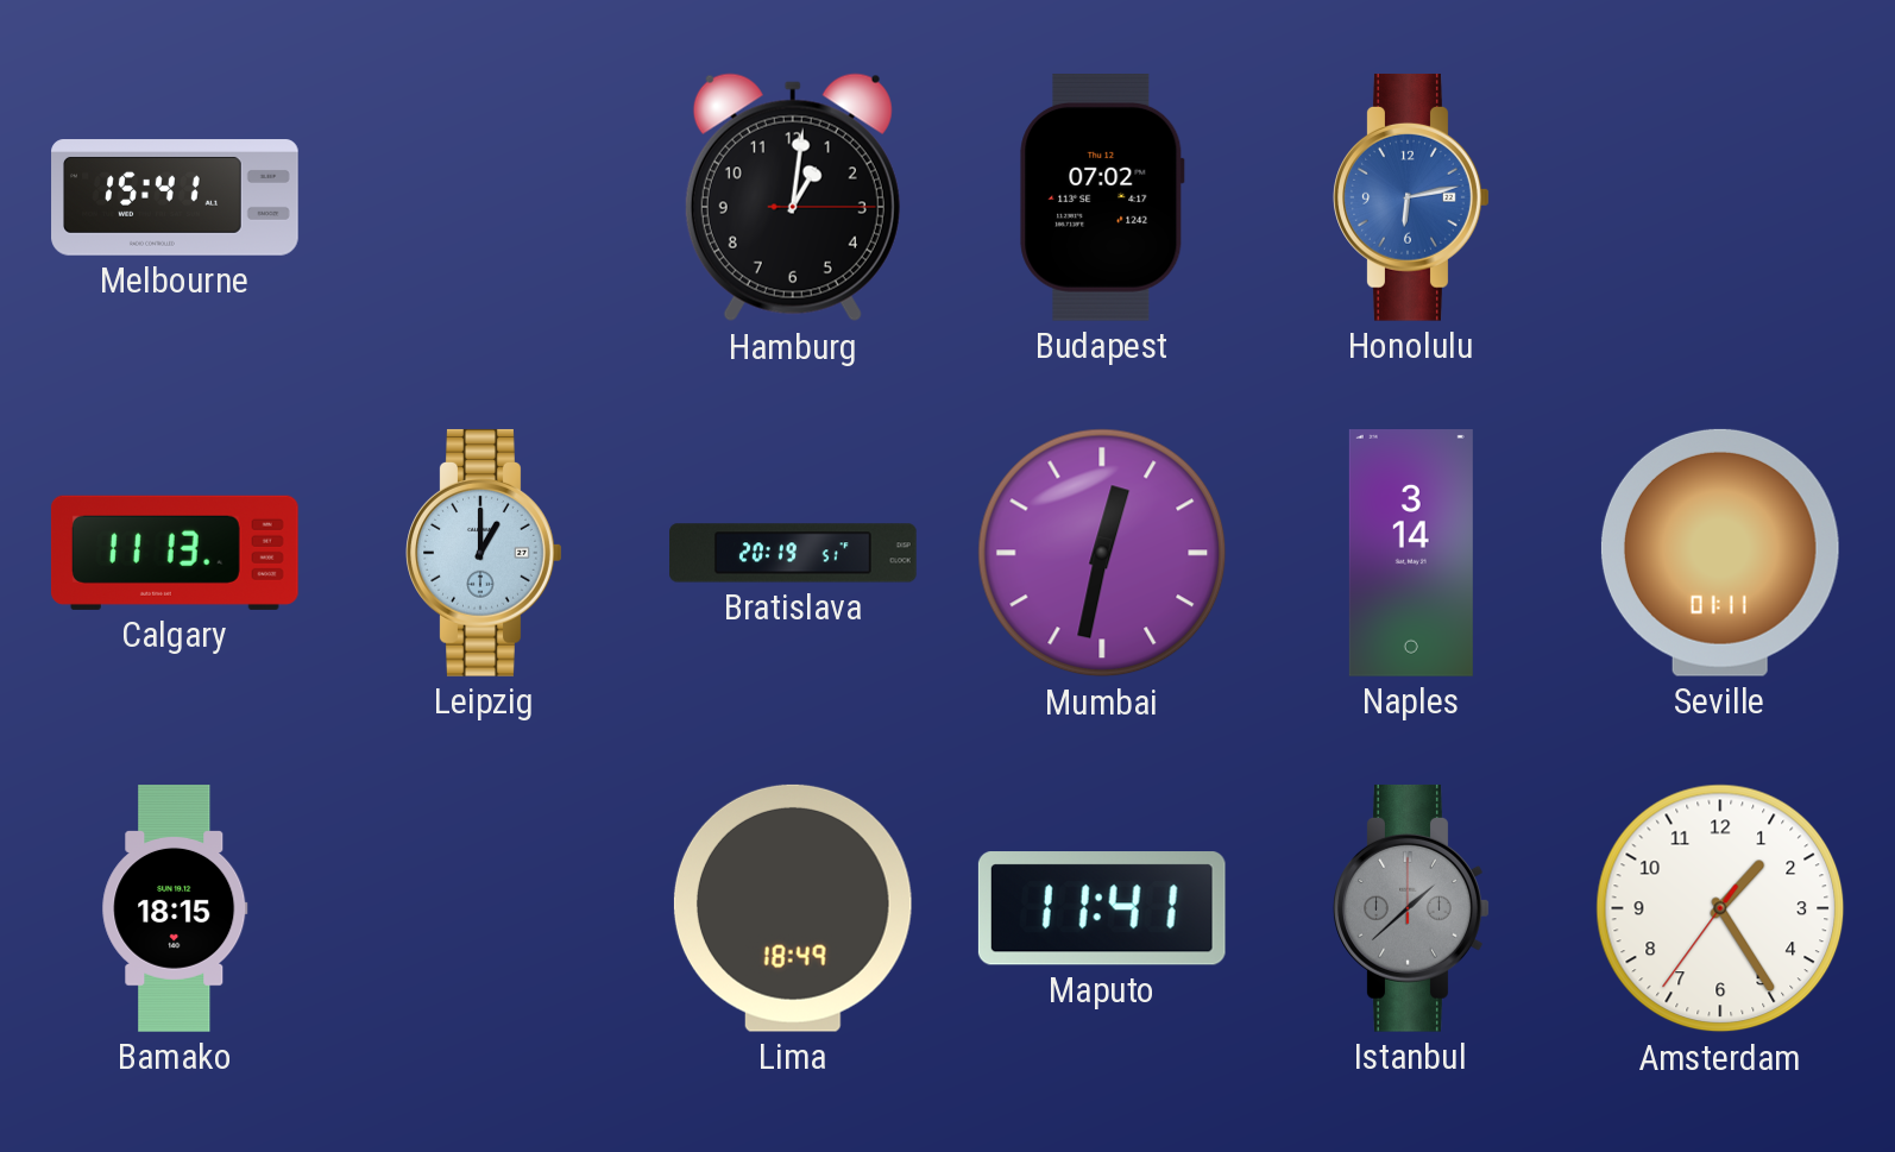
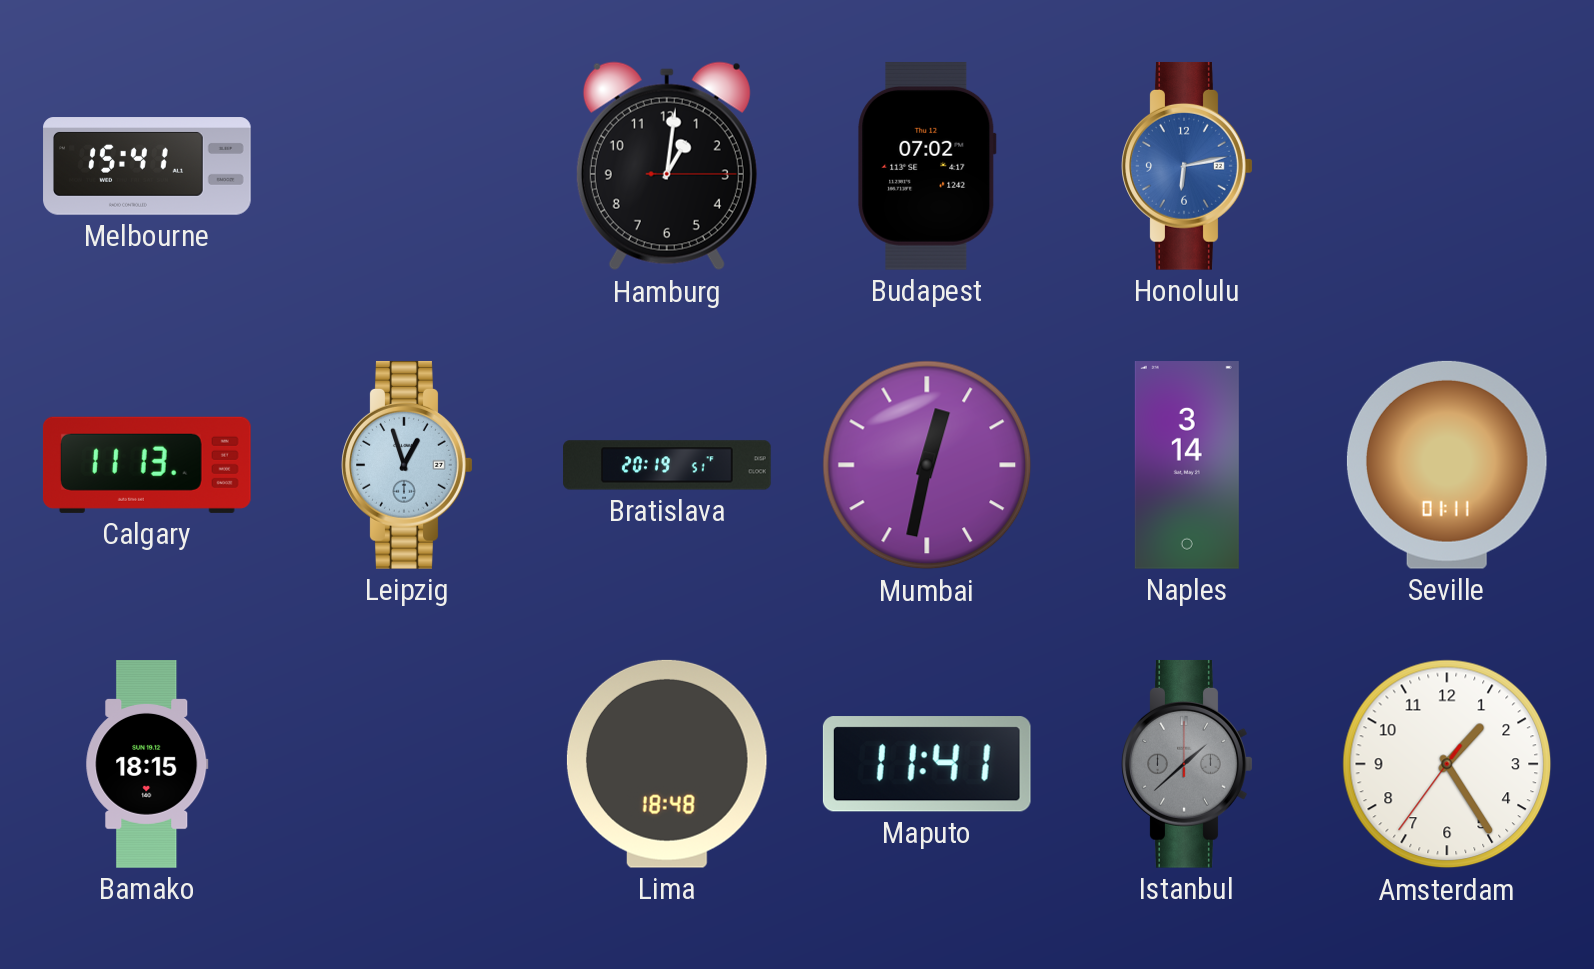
Leipzig: 1:00 -> 12:57
Lima: 18:49 -> 18:48
